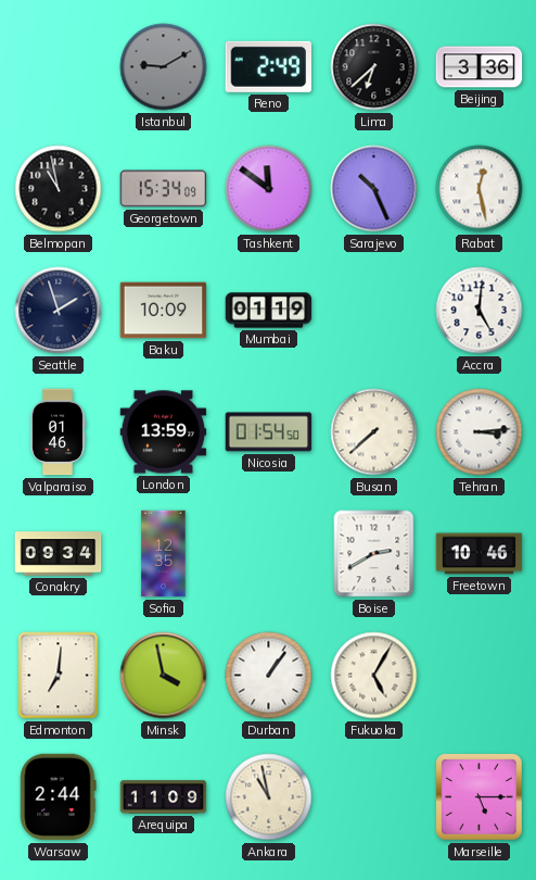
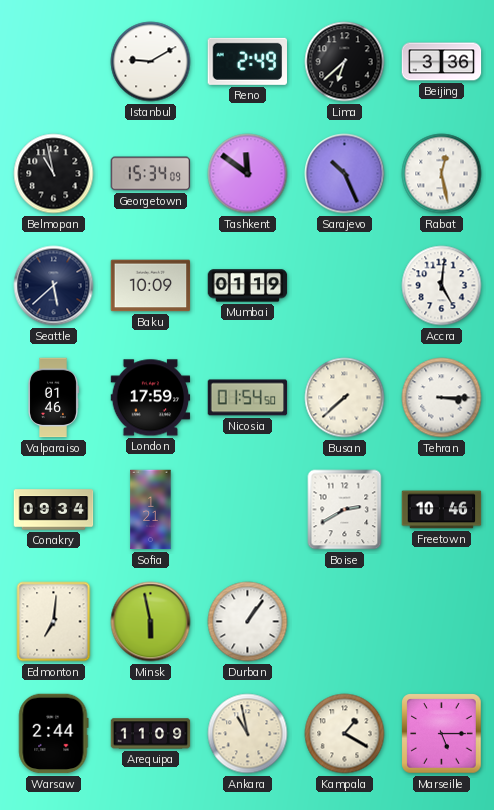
Istanbul dial: grey -> white
Seattle: 1:57 -> 5:38
London: 13:59 -> 17:59
Tehran: 3:14 -> 3:15
Sofia: 12:35 -> 1:21
Minsk: 3:58 -> 5:58
Fukuoka: 5:05 -> none
Kampala: none -> 1:20
